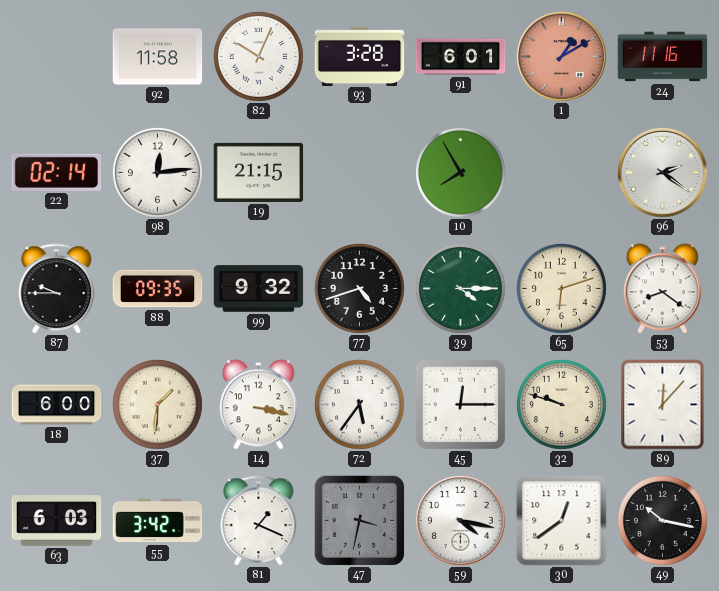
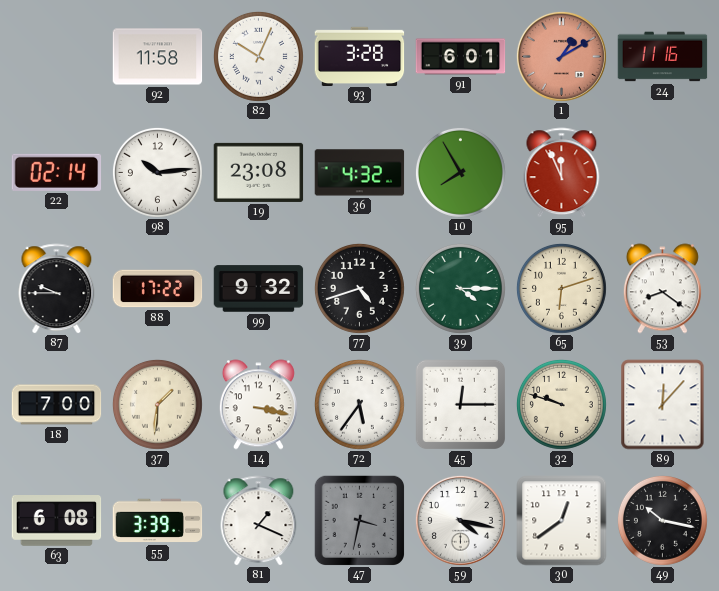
98: 12:14 -> 10:14
19: 21:15 -> 23:08
36: none -> 4:32
95: none -> 11:56
96: 2:21 -> none
88: 09:35 -> 17:22
18: 6:00 -> 7:00
63: 6:03 -> 6:08
55: 3:42 -> 3:39
